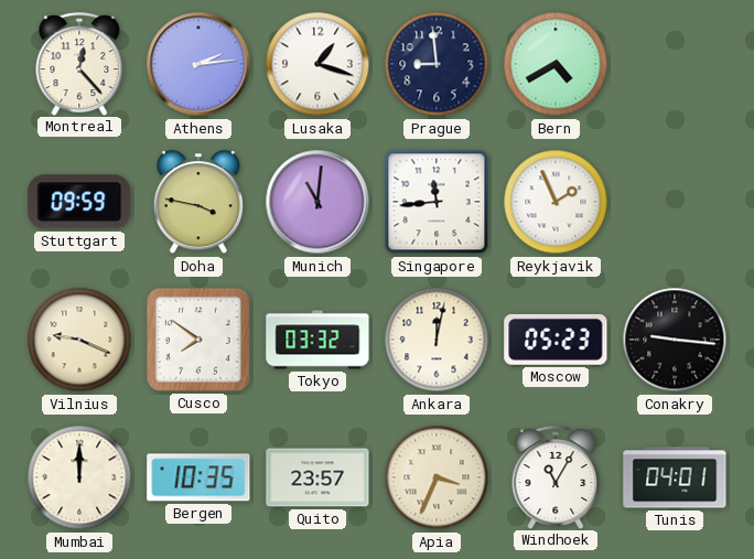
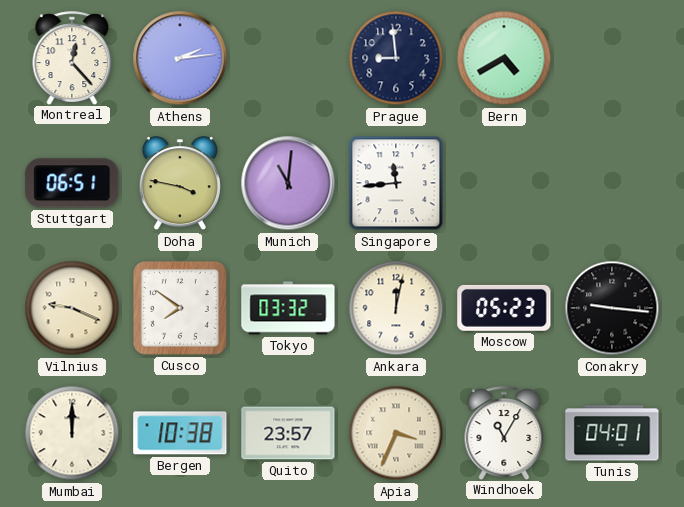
Lusaka: 1:18 -> none
Stuttgart: 09:59 -> 06:51
Reykjavik: 1:56 -> none
Bergen: 10:35 -> 10:38
